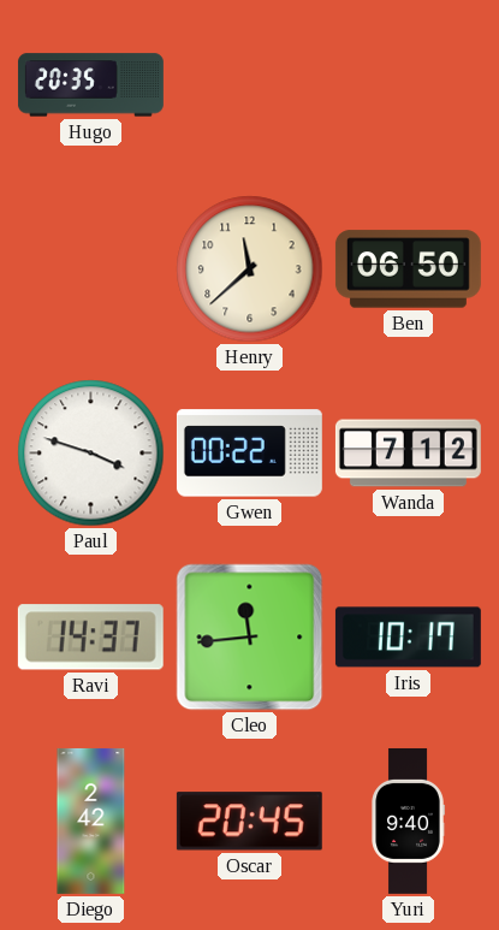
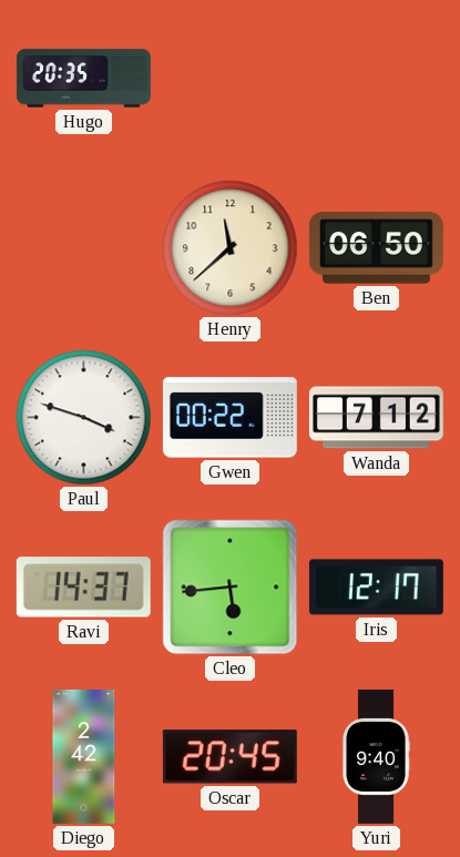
Cleo: 11:44 -> 5:44
Iris: 10:17 -> 12:17
